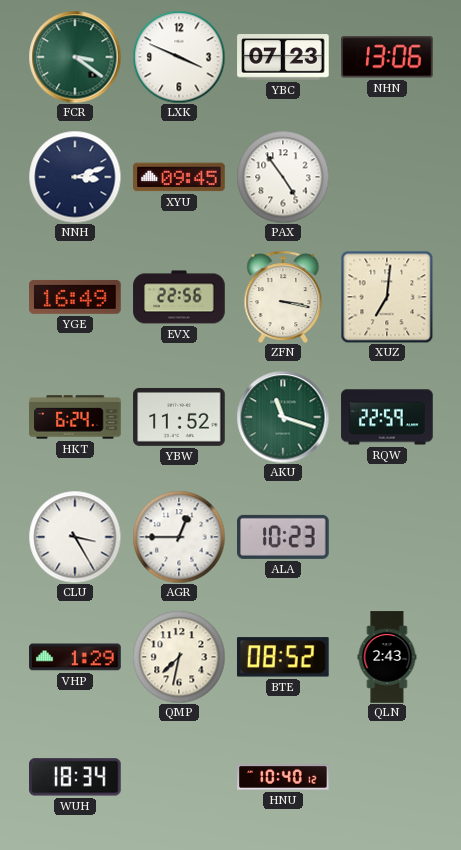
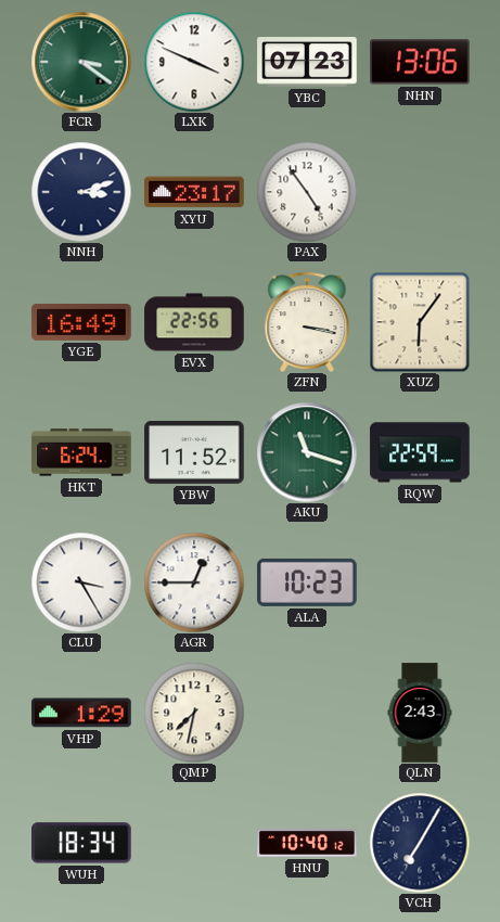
XYU: 09:45 -> 23:17
XUZ: 7:01 -> 6:06
BTE: 08:52 -> none
VCH: none -> 7:05
